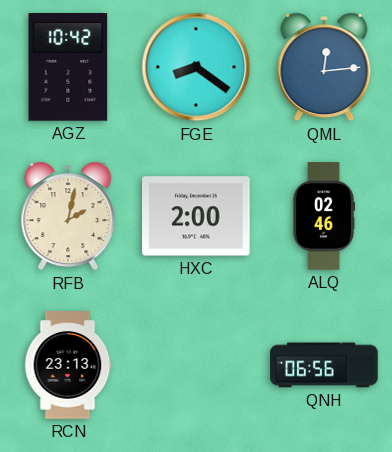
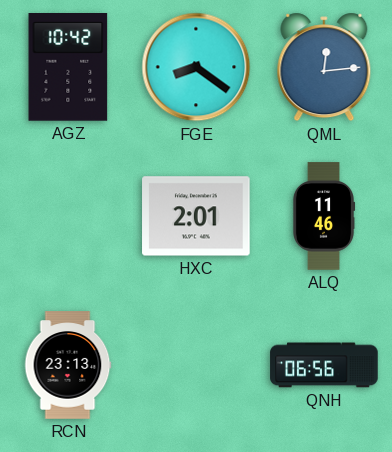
RFB: 2:02 -> none
HXC: 2:00 -> 2:01
ALQ: 02:46 -> 11:46
